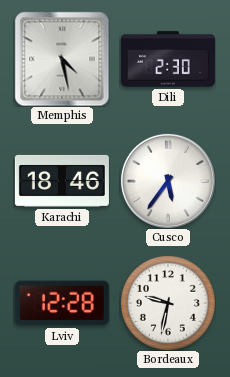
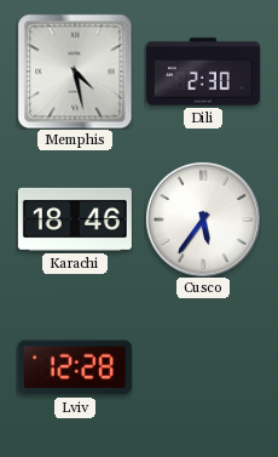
Bordeaux: 9:32 -> none
